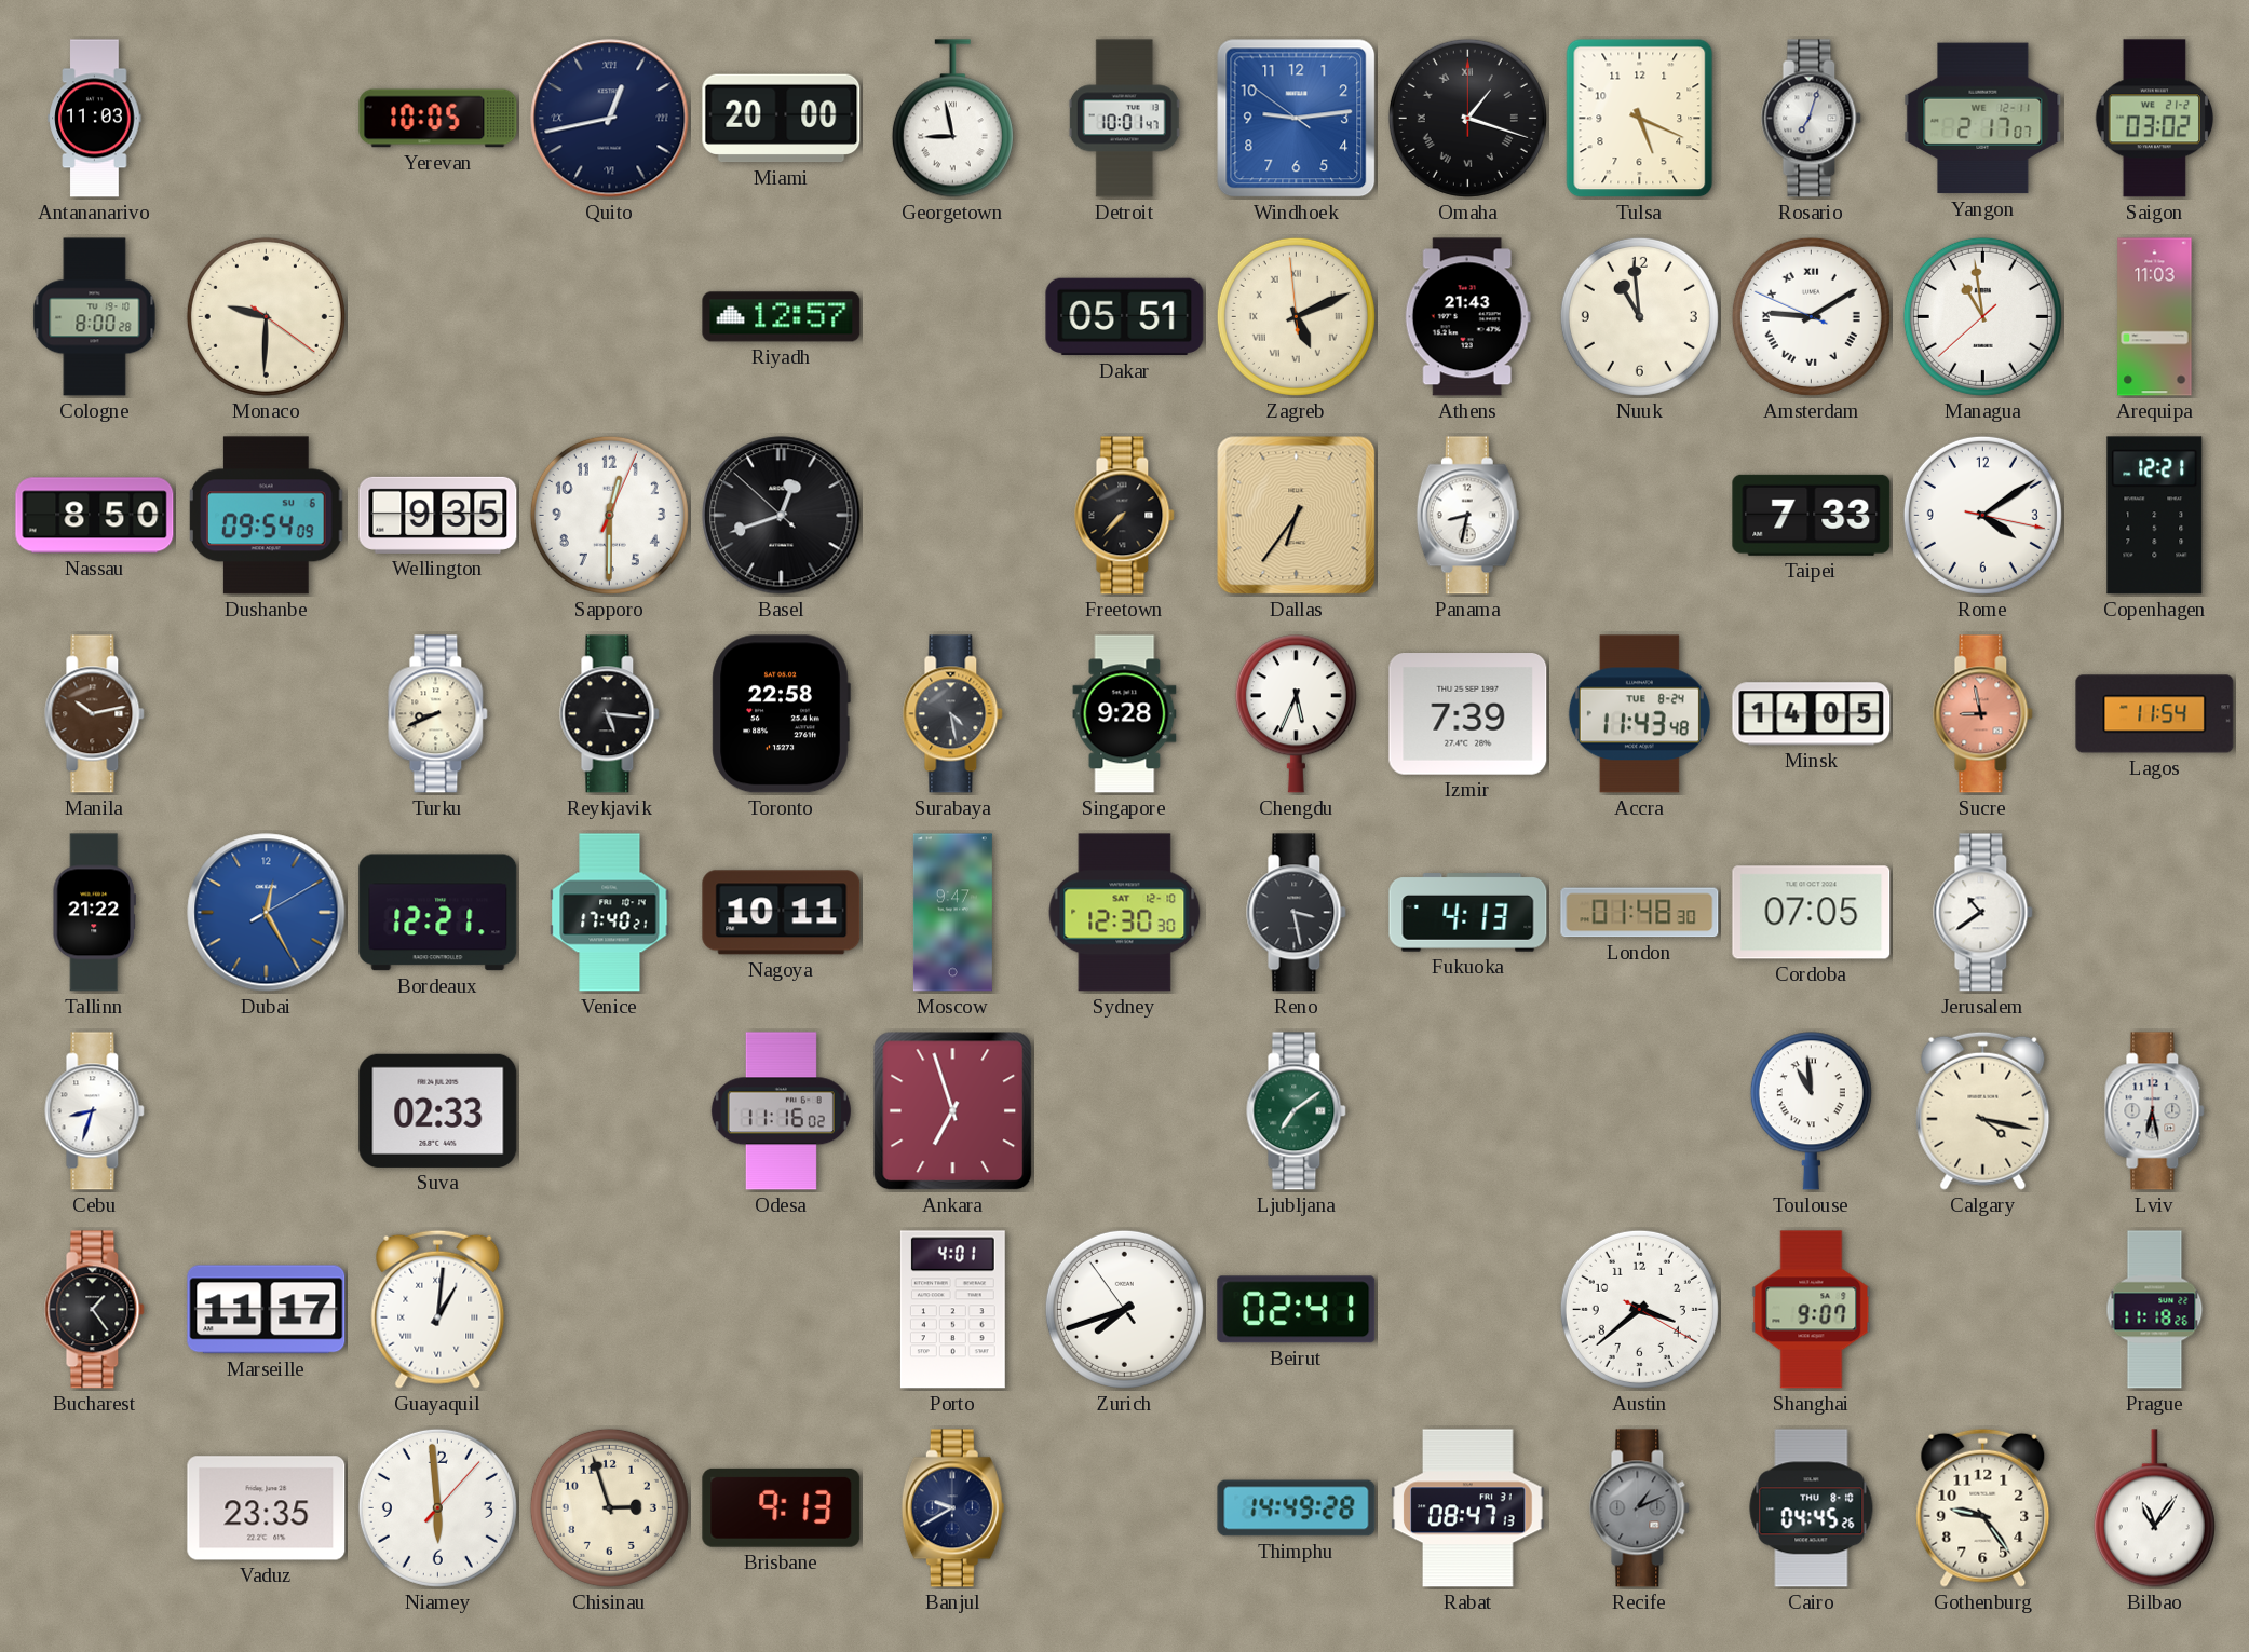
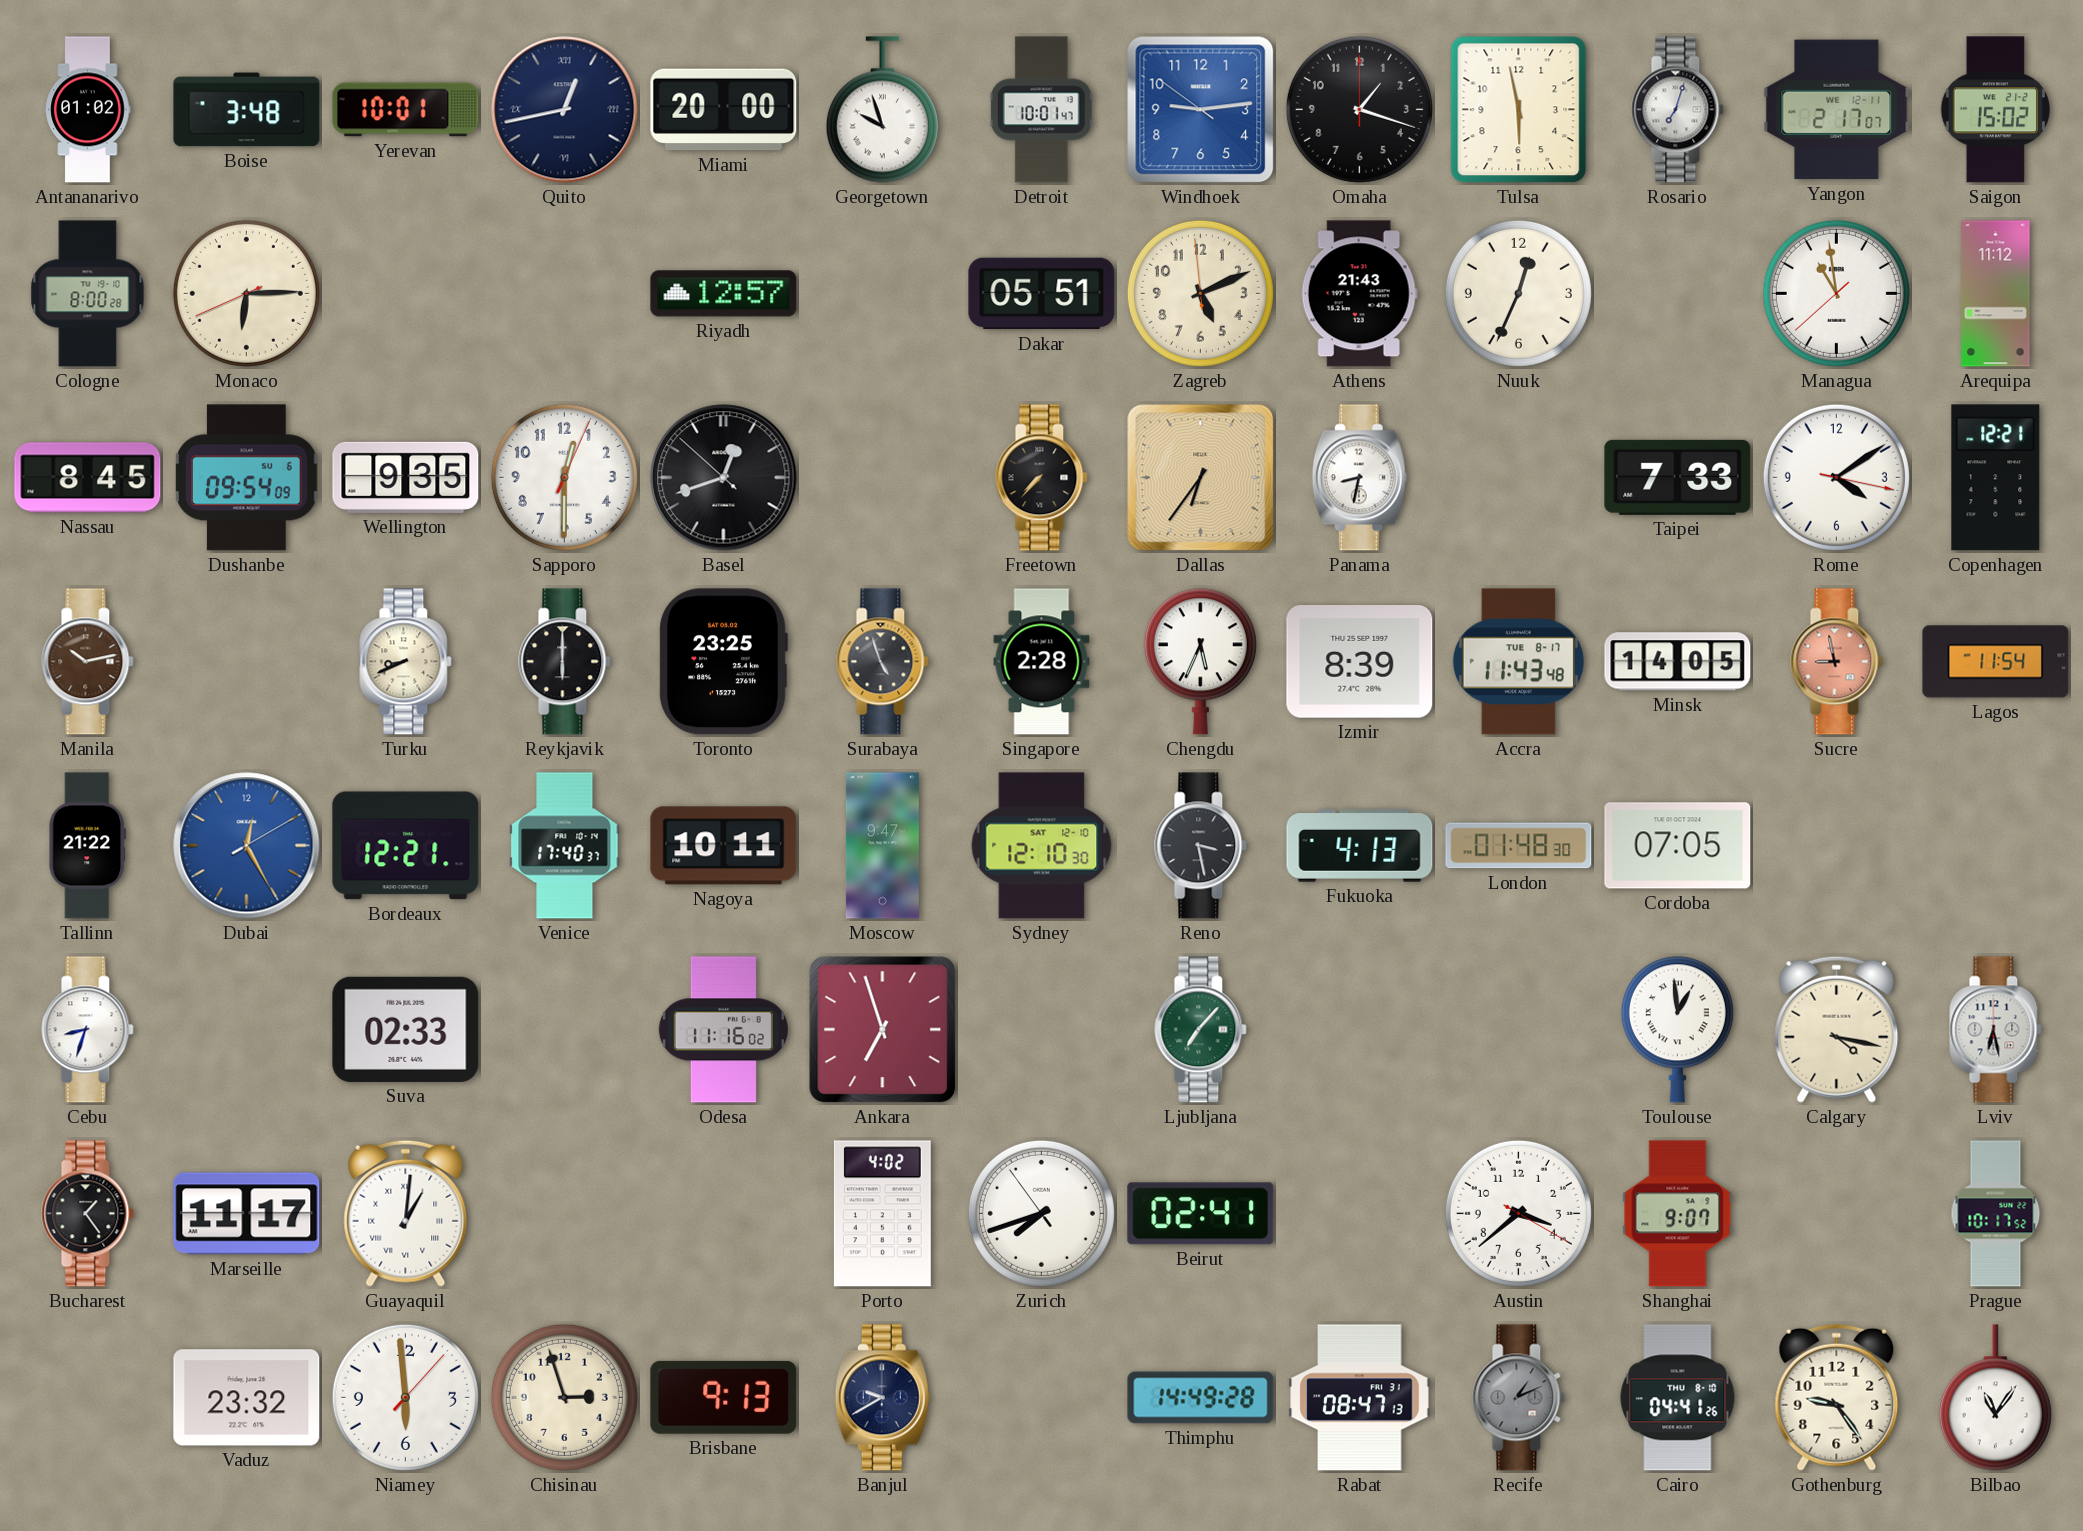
Antananarivo: 11:03 -> 01:02
Boise: none -> 3:48
Yerevan: 10:05 -> 10:01
Georgetown: 8:58 -> 9:57
Omaha numerals: Roman -> Arabic
Tulsa: 5:19 -> 5:58
Saigon: 03:02 -> 15:02
Monaco: 9:30 -> 6:14
Zagreb numerals: Roman -> Arabic
Nuuk: 10:59 -> 12:34
Amsterdam: 9:09 -> none
Arequipa: 11:03 -> 11:12
Nassau: 8:50 -> 8:45
Reykjavik: 5:16 -> 6:00
Toronto: 22:58 -> 23:25
Surabaya: 4:28 -> 4:57
Singapore: 9:28 -> 2:28
Izmir: 7:39 -> 8:39
Accra date: TUE 8-24 -> TUE 8-17
Venice: 17:40:21 -> 17:40:37
Sydney: 12:30 -> 12:10
Jerusalem: 10:39 -> none
Ljubljana: 7:09 -> 7:07
Toulouse: 10:59 -> 12:59
Porto: 4:01 -> 4:02
Prague: 11:18 -> 10:17
Vaduz: 23:35 -> 23:32
Cairo: 04:45 -> 04:41
